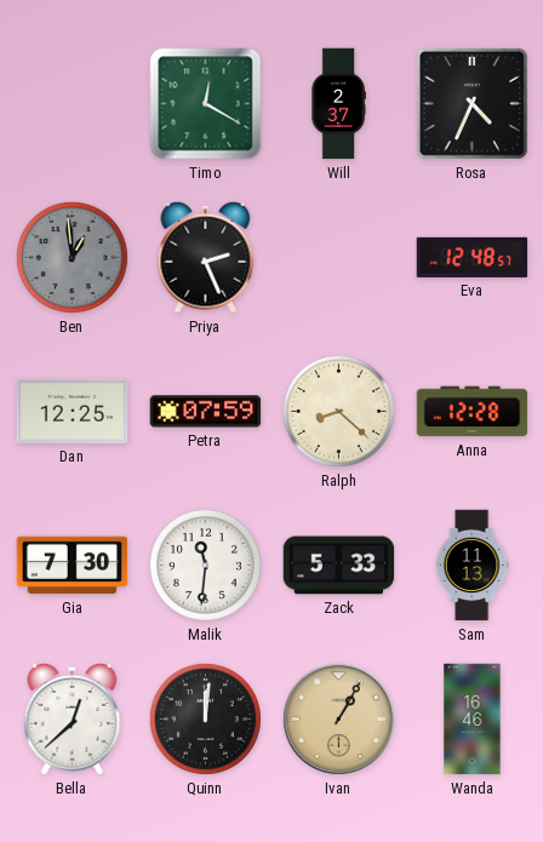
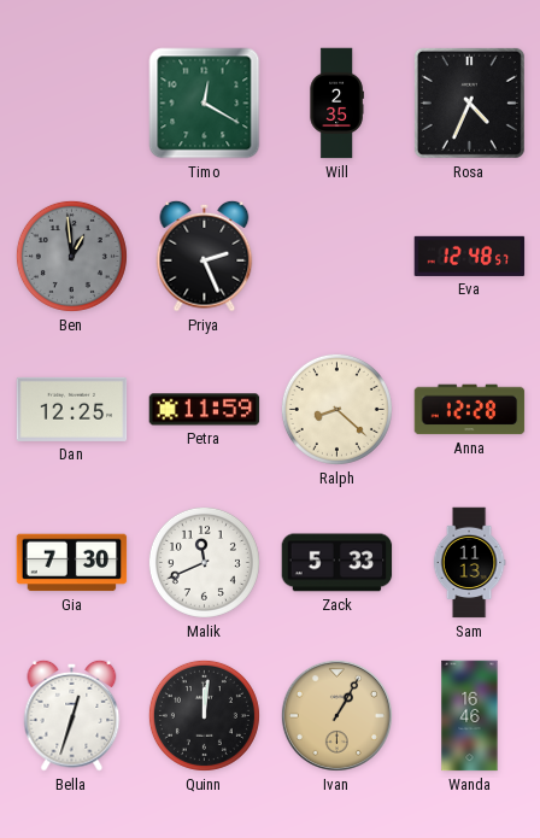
Will: 2:37 -> 2:35
Petra: 07:59 -> 11:59
Malik: 11:31 -> 11:41
Bella: 12:38 -> 12:33
